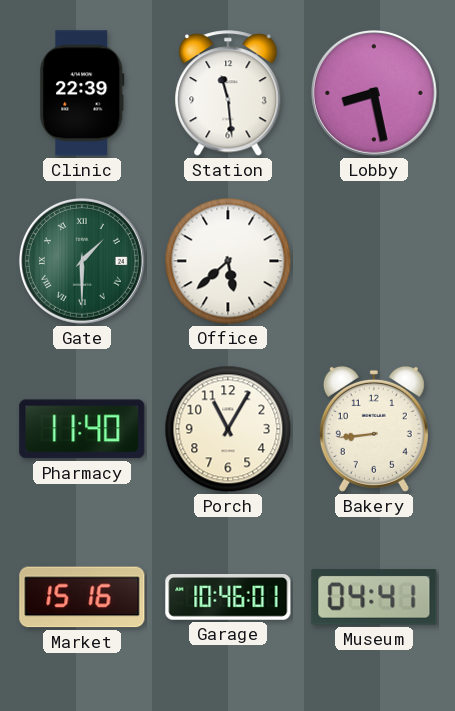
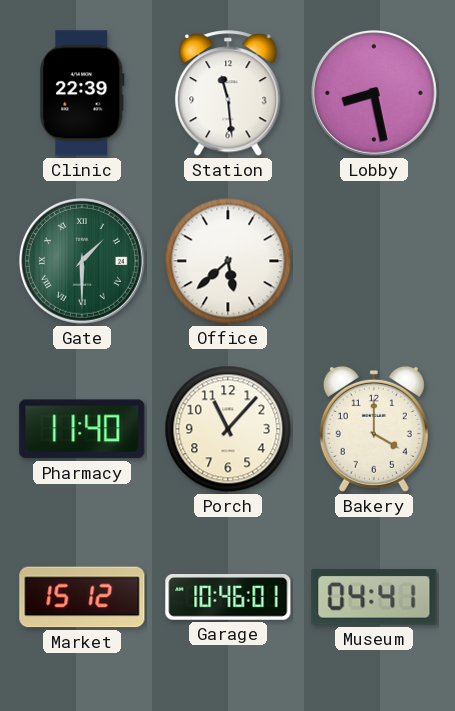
Porch: 11:05 -> 11:07
Bakery: 8:44 -> 4:00
Market: 15:16 -> 15:12
